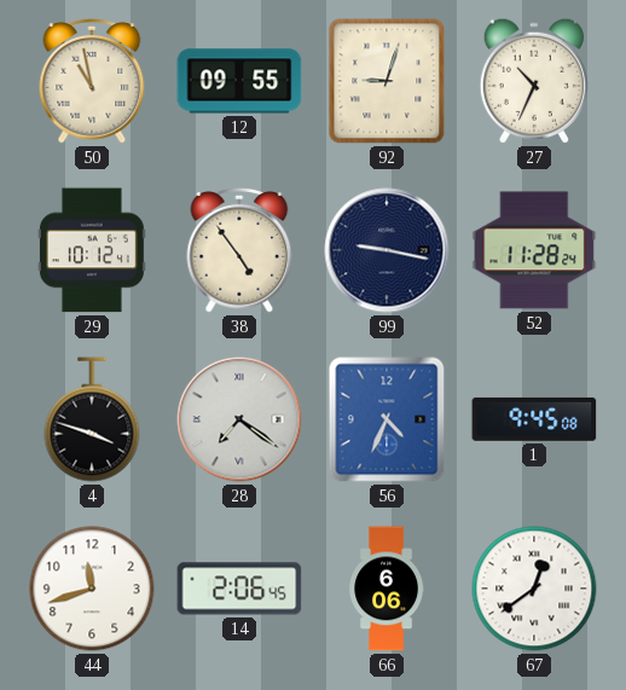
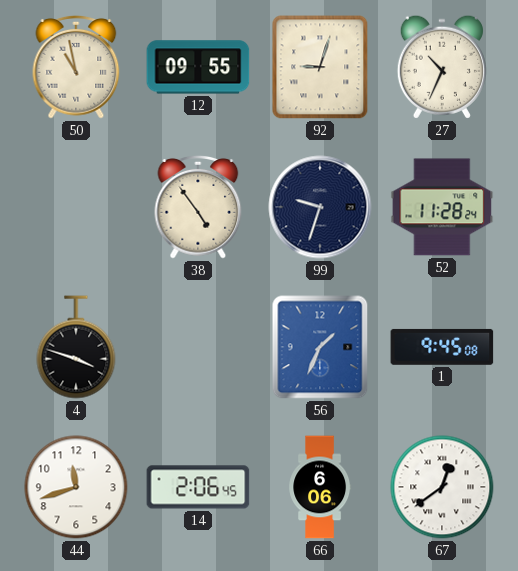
29: 10:12 -> none
99: 9:17 -> 9:33
28: 7:21 -> none
56: 4:34 -> 1:34
